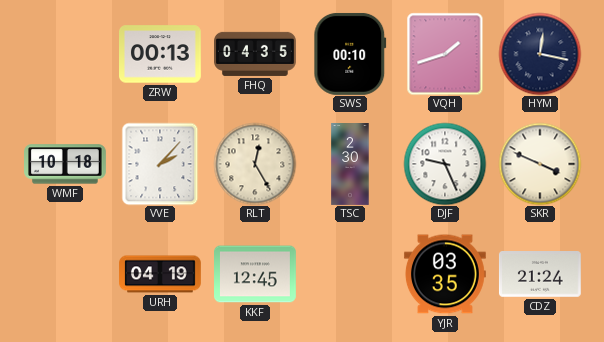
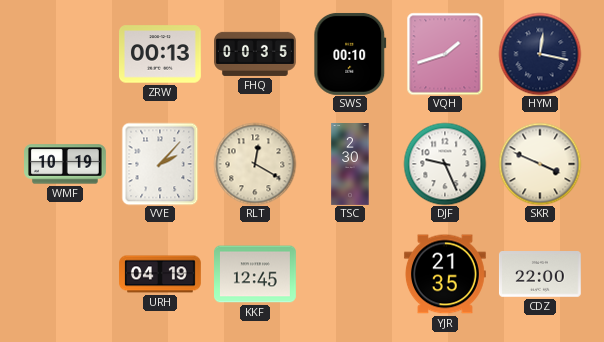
FHQ: 04:35 -> 00:35
WMF: 10:18 -> 10:19
RLT: 12:25 -> 12:20
YJR: 03:35 -> 21:35
CDZ: 21:24 -> 22:00
